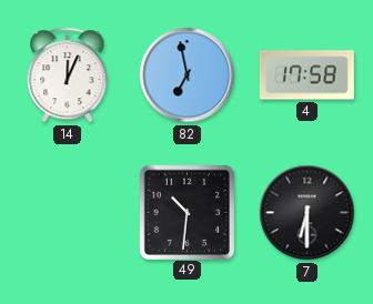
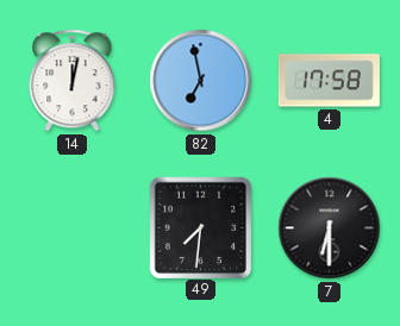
14: 12:04 -> 12:02
49: 10:31 -> 7:31
